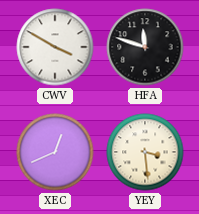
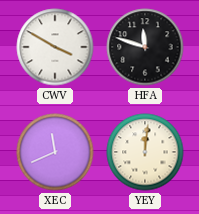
XEC: 12:41 -> 11:41
YEY: 3:29 -> 12:01
